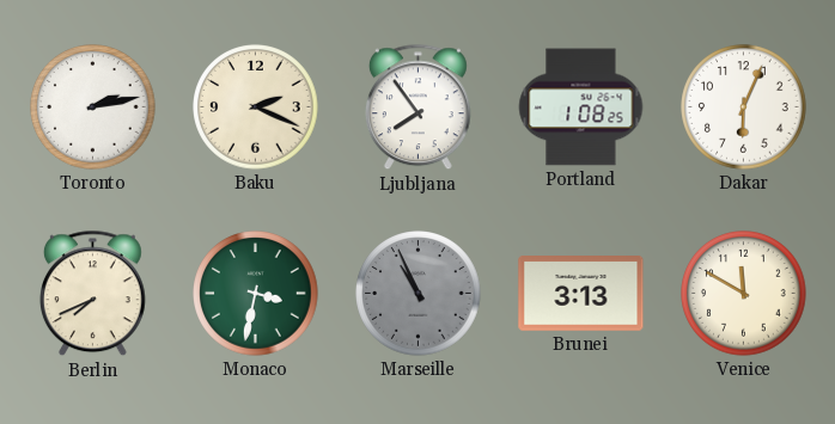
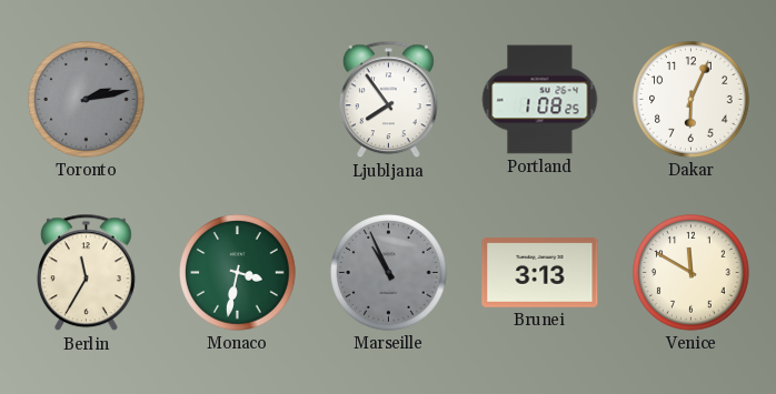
Toronto dial: white -> grey
Baku: 2:19 -> none
Berlin: 7:41 -> 11:35
